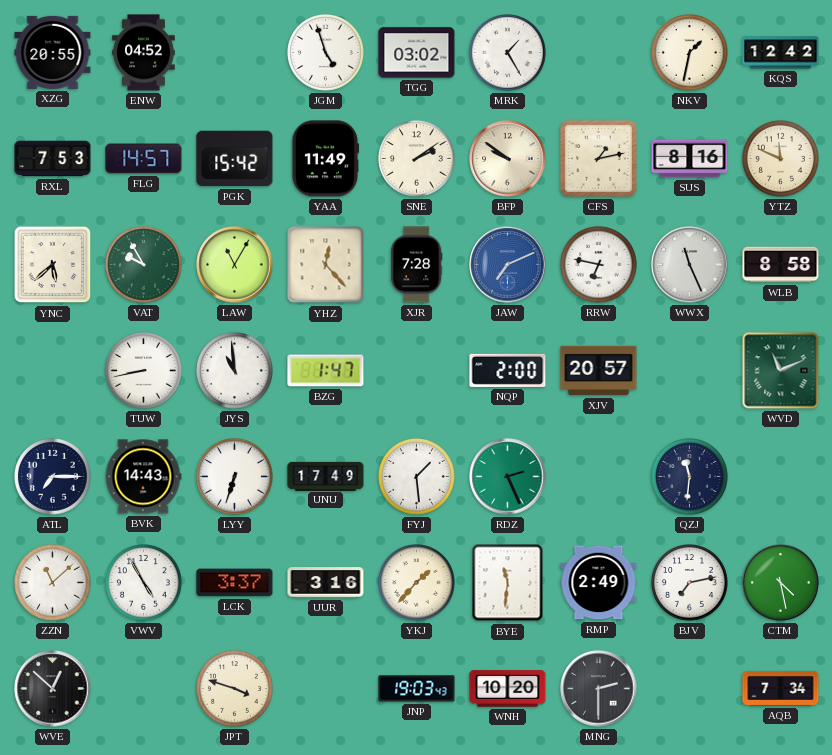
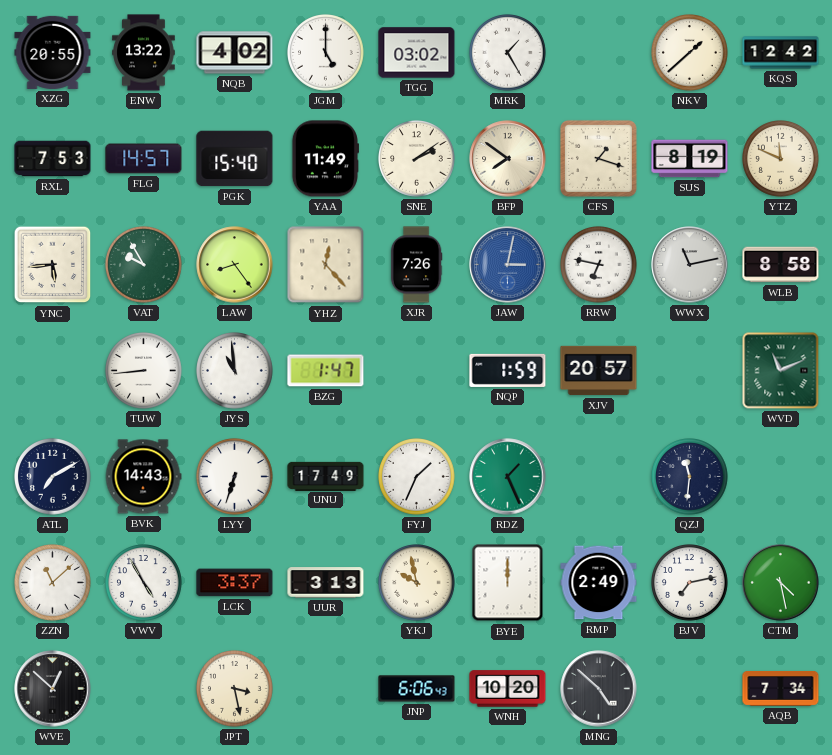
ENW: 04:52 -> 13:22
NQB: none -> 4:02
JGM: 4:57 -> 5:00
NKV: 1:32 -> 1:38
PGK: 15:42 -> 15:40
BFP: 9:51 -> 7:51
CFS: 1:13 -> 1:18
SUS: 8:16 -> 8:19
YNC: 5:38 -> 5:44
LAW: 11:05 -> 8:24
XJR: 7:28 -> 7:26
JAW: 7:11 -> 3:02
WWX: 11:26 -> 11:13
TUW: 8:43 -> 8:44
NQP: 2:00 -> 1:59
ATL: 7:15 -> 7:10
FYJ: 1:29 -> 1:34
RDZ: 2:26 -> 1:26
UUR: 3:16 -> 3:13
YKJ: 1:37 -> 9:58
BYE: 11:31 -> 12:00
JPT: 3:48 -> 3:28
JNP: 19:03 -> 6:06
MNG: 2:30 -> 4:52
